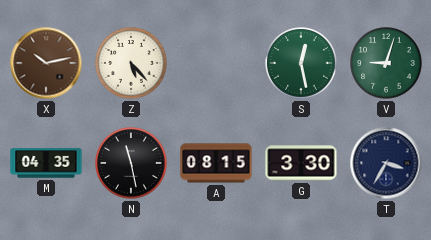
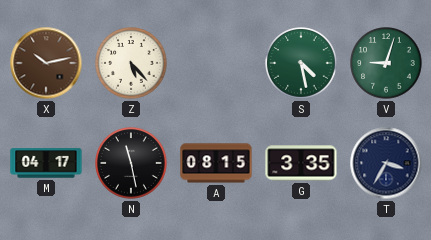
S: 12:28 -> 4:28
M: 04:35 -> 04:17
G: 3:30 -> 3:35
